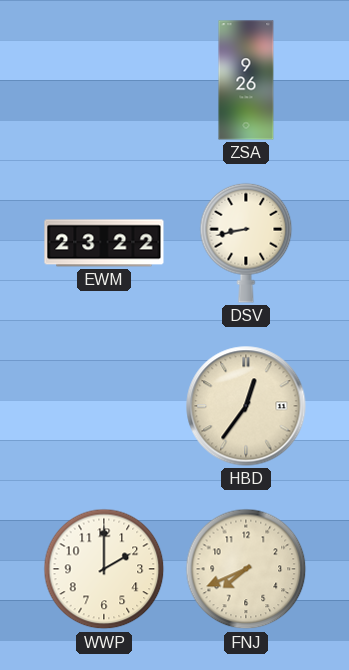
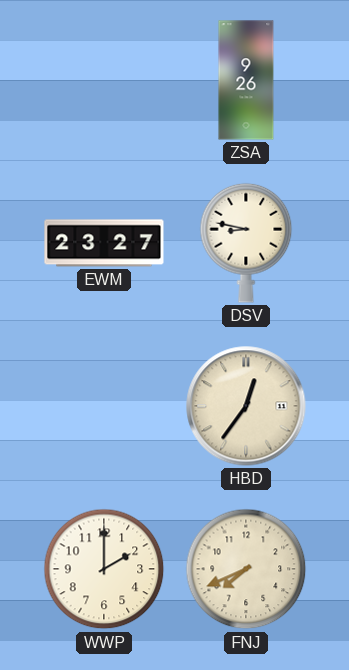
EWM: 23:22 -> 23:27
DSV: 8:43 -> 8:47
